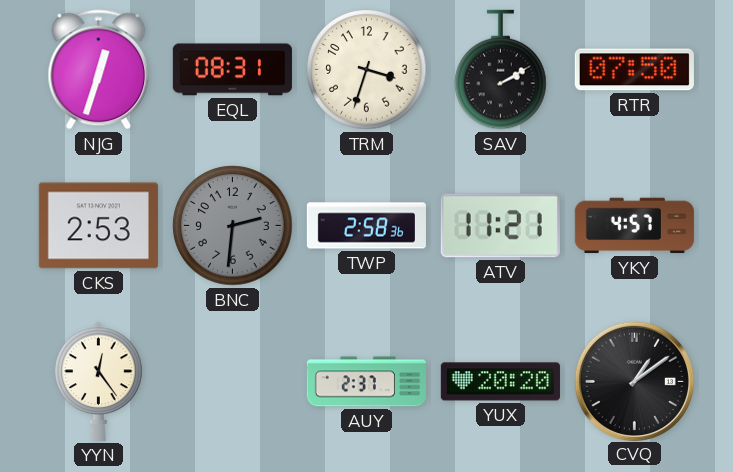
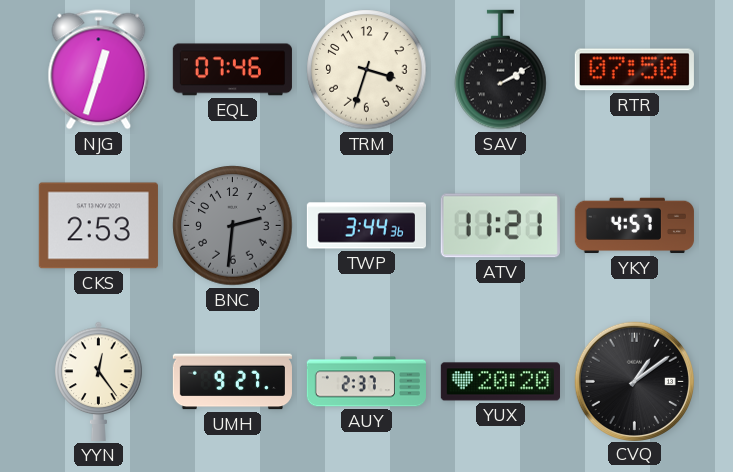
EQL: 08:31 -> 07:46
TWP: 2:58 -> 3:44
UMH: none -> 9:27
